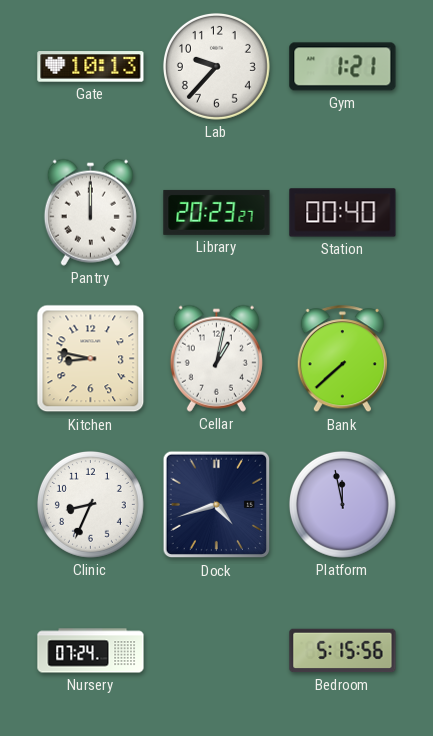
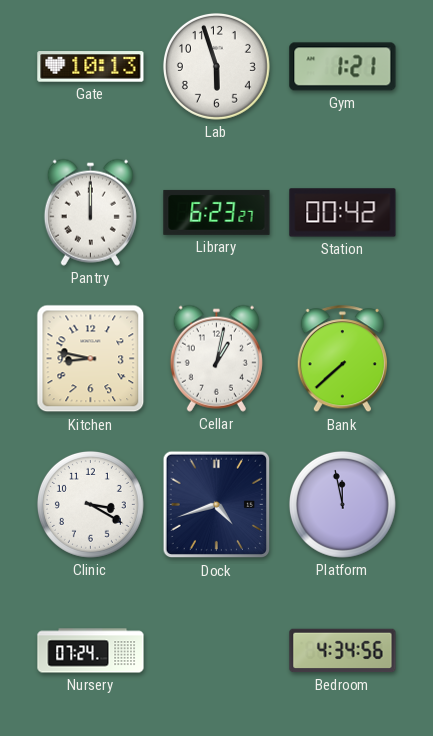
Lab: 9:37 -> 5:57
Library: 20:23 -> 6:23
Station: 00:40 -> 00:42
Clinic: 8:34 -> 3:20
Bedroom: 5:15 -> 4:34
